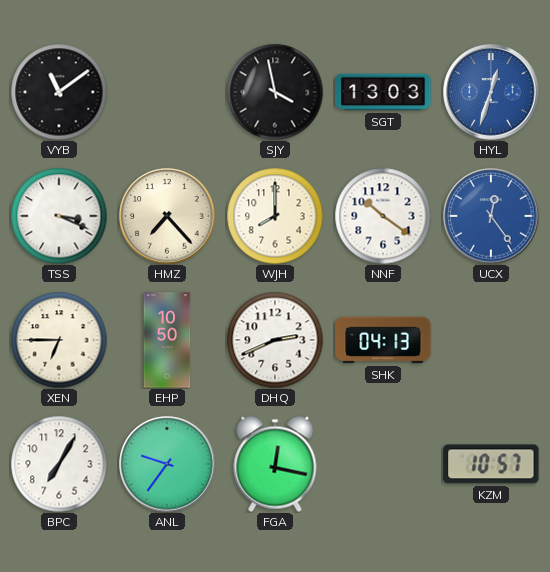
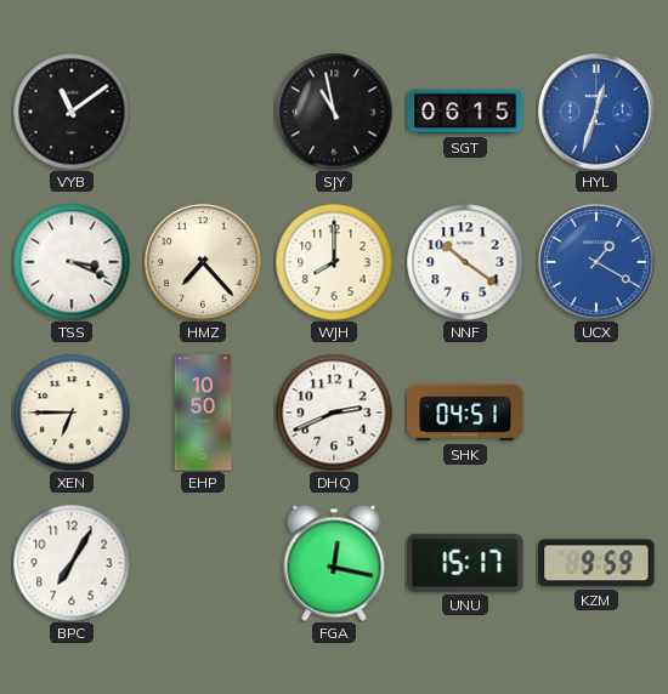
SJY: 3:58 -> 10:58
SGT: 13:03 -> 06:15
UCX: 12:24 -> 1:20
SHK: 04:13 -> 04:51
ANL: 9:36 -> none
UNU: none -> 15:17
KZM: 10:57 -> 9:59
